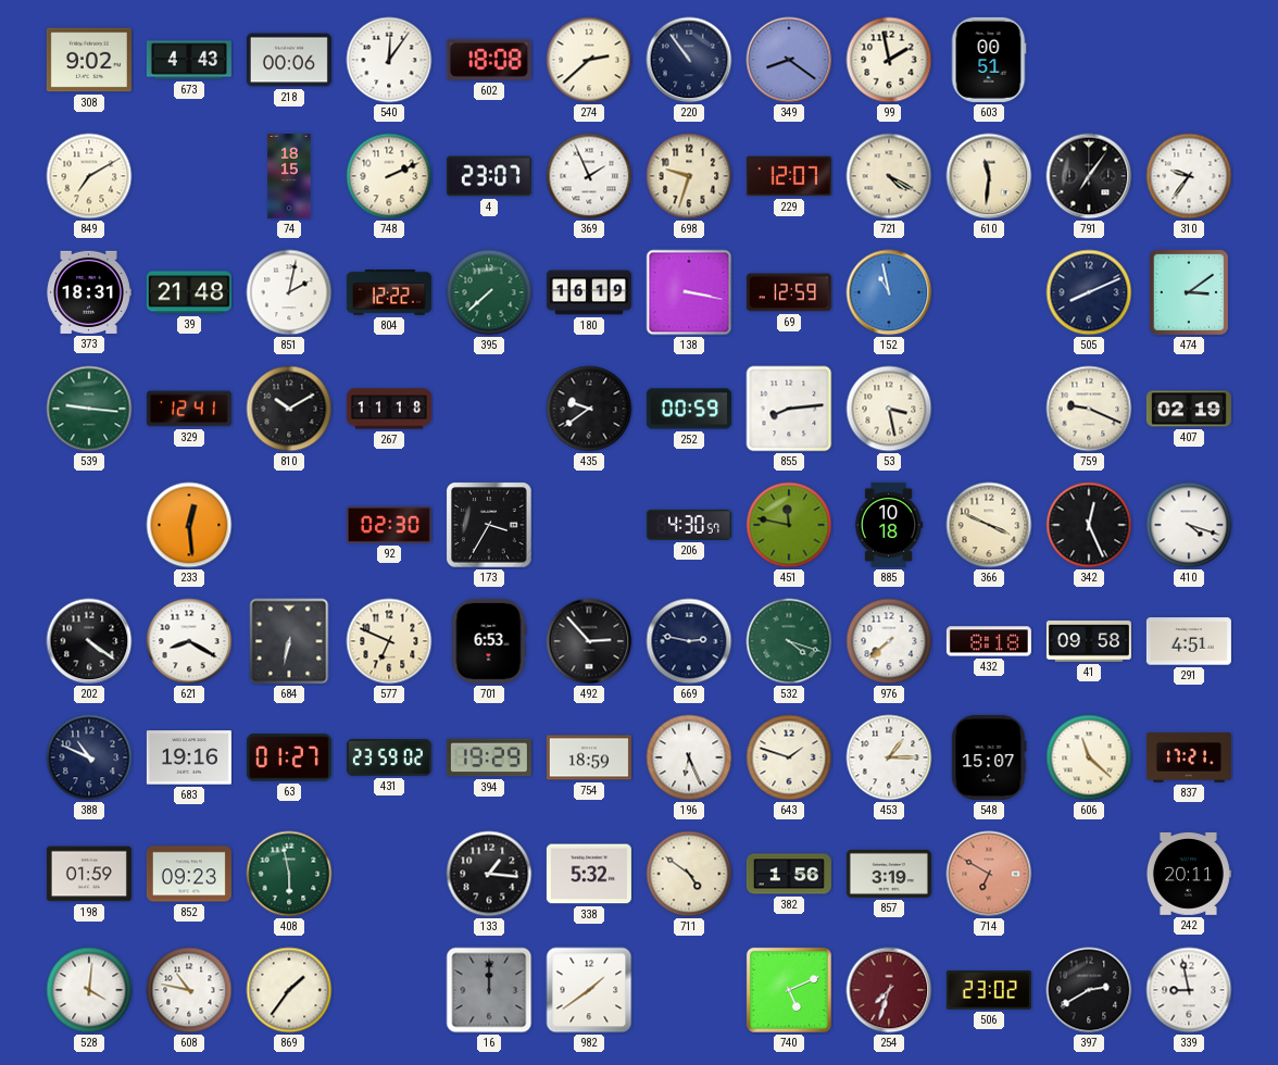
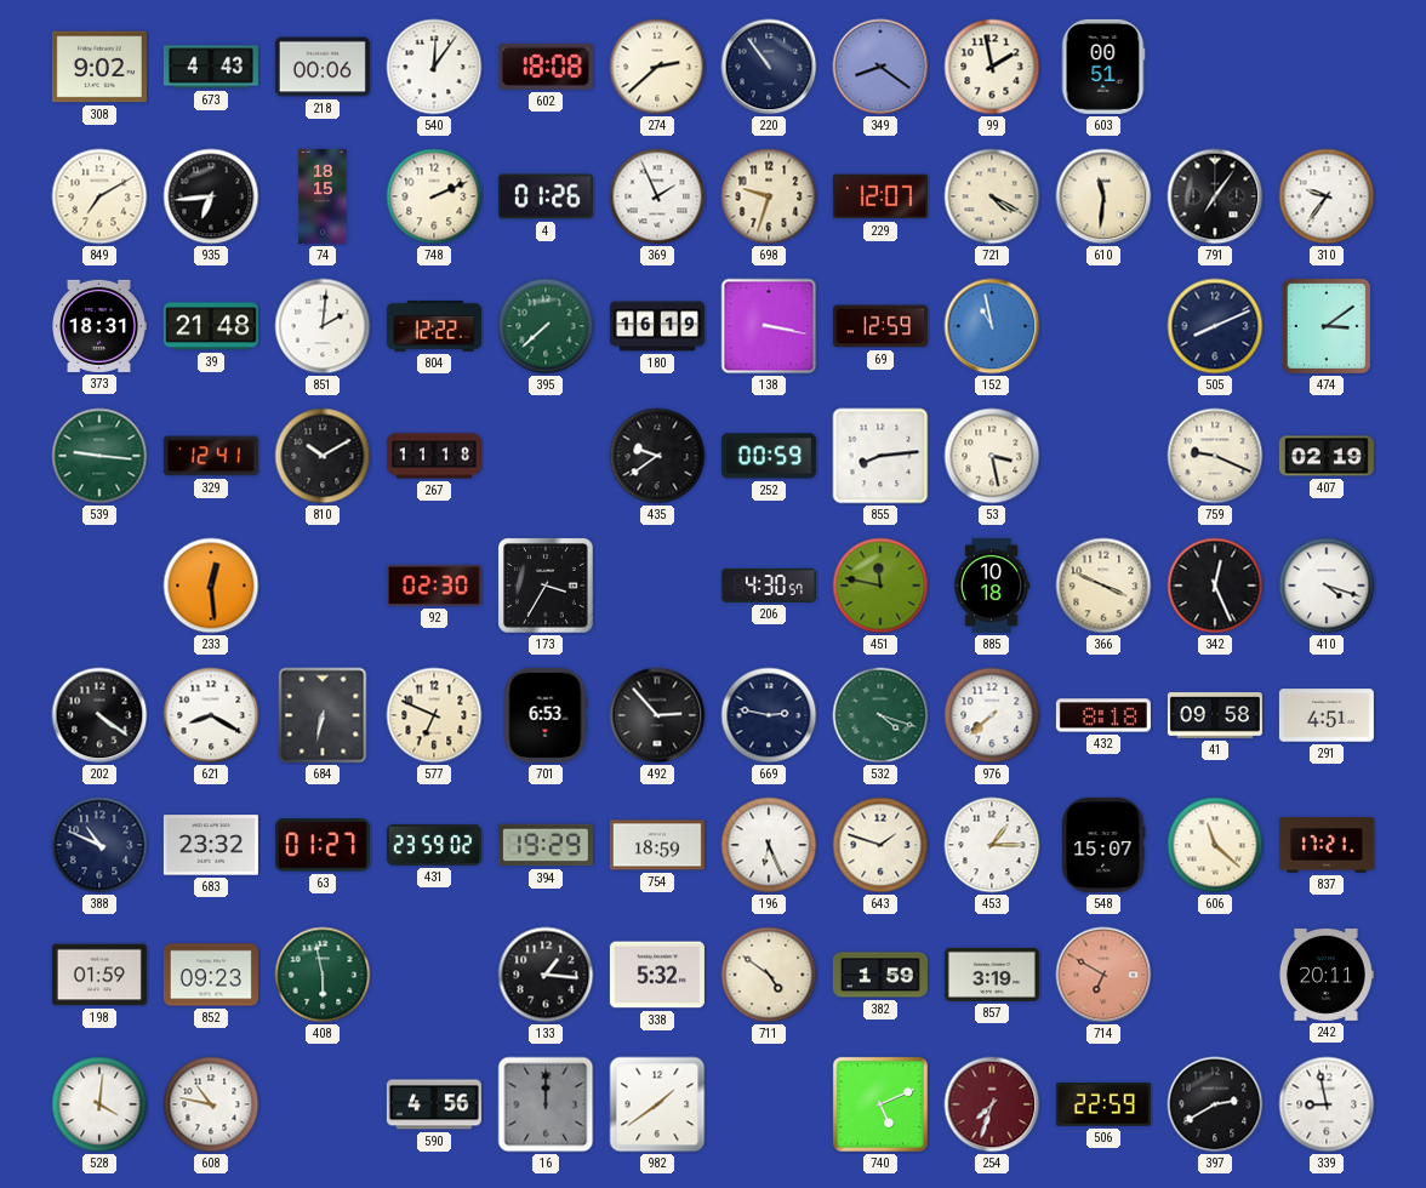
935: none -> 6:44
4: 23:07 -> 01:26
851: 2:02 -> 2:01
683: 19:16 -> 23:32
382: 1:56 -> 1:59
869: 1:36 -> none
590: none -> 4:56
506: 23:02 -> 22:59
